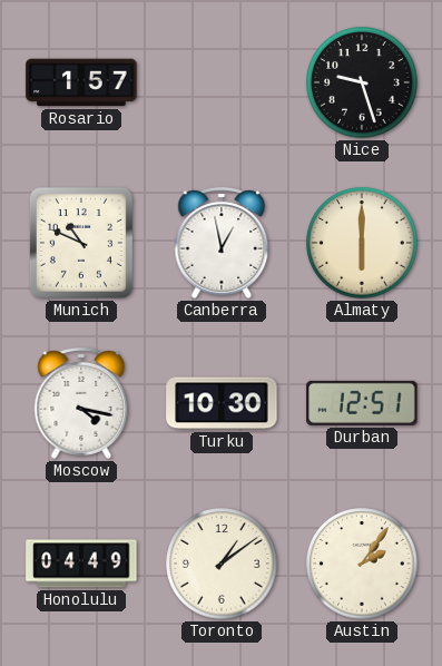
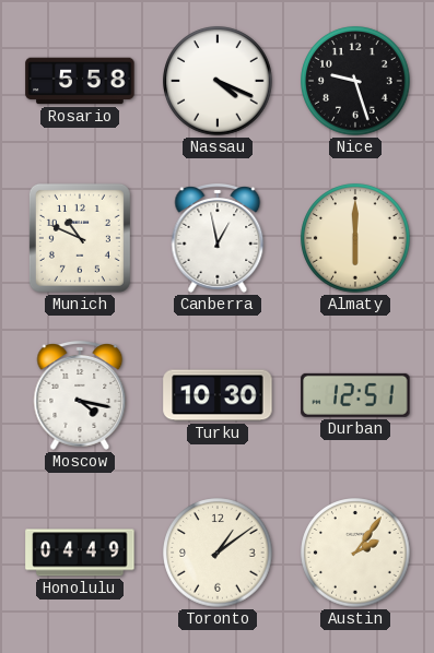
Rosario: 1:57 -> 5:58
Nassau: none -> 4:19
